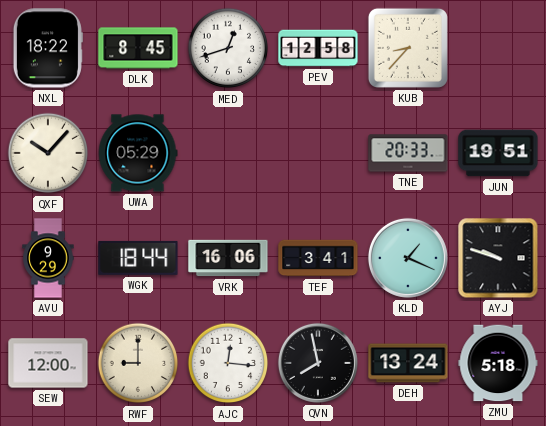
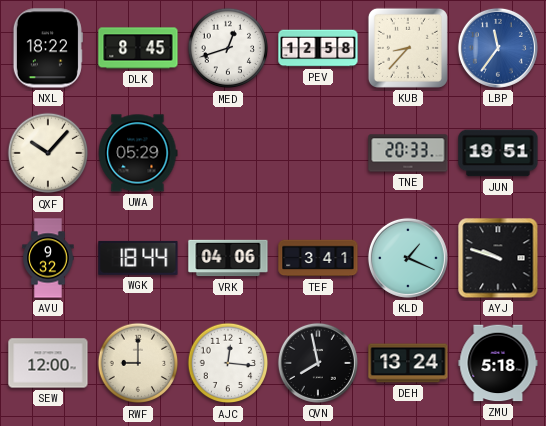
LBP: none -> 11:36
AVU: 9:29 -> 9:32
VRK: 16:06 -> 04:06
